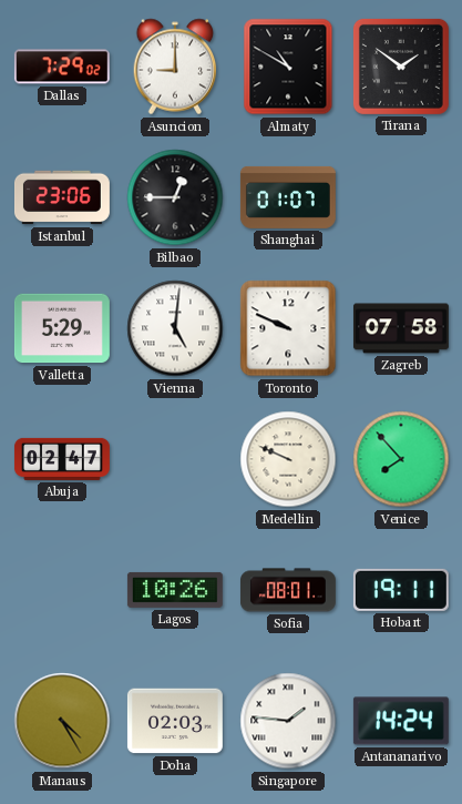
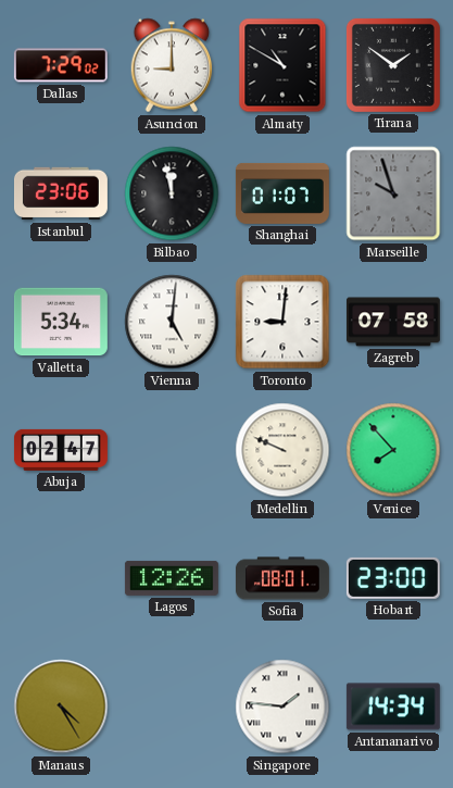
Bilbao: 12:45 -> 11:58
Marseille: none -> 9:57
Valletta: 5:29 -> 5:34
Toronto: 9:49 -> 9:01
Lagos: 10:26 -> 12:26
Hobart: 19:11 -> 23:00
Doha: 02:03 -> none
Antananarivo: 14:24 -> 14:34
